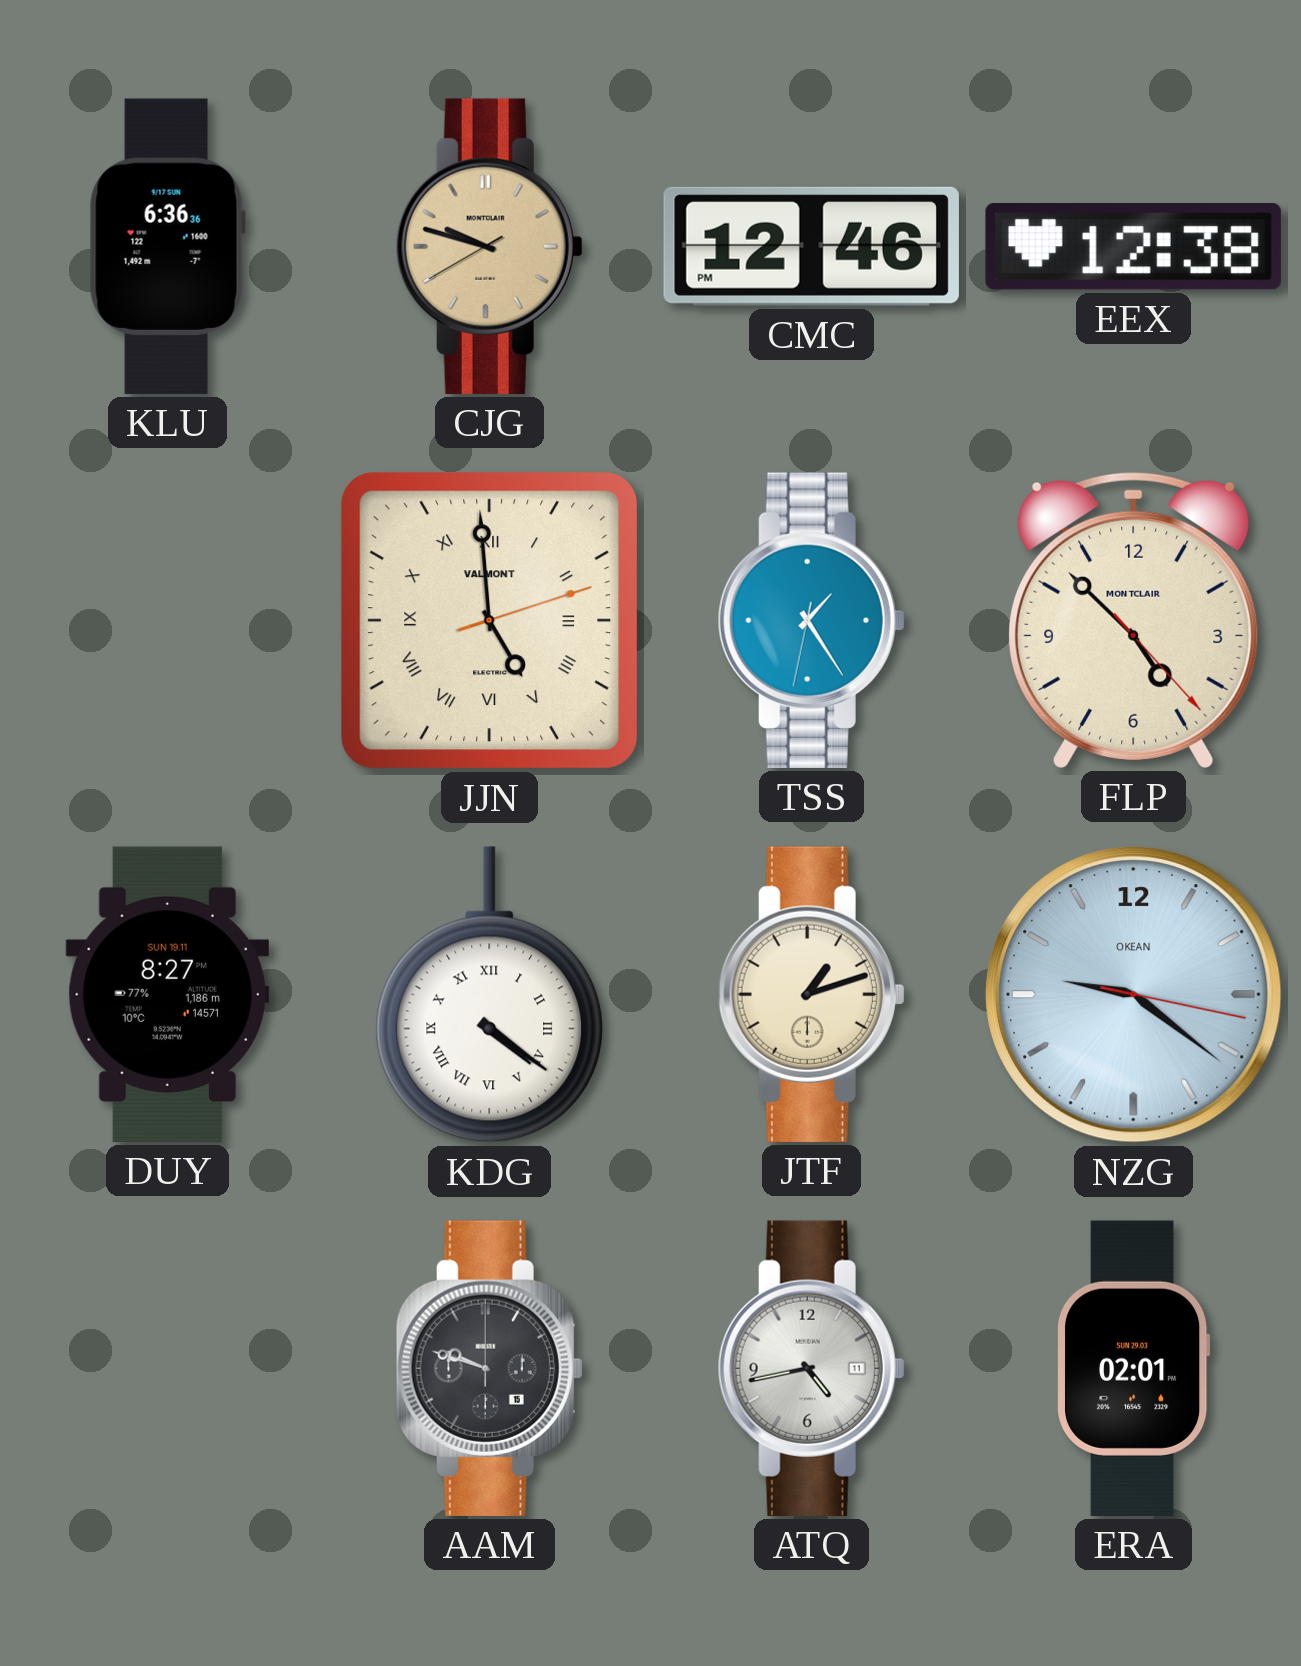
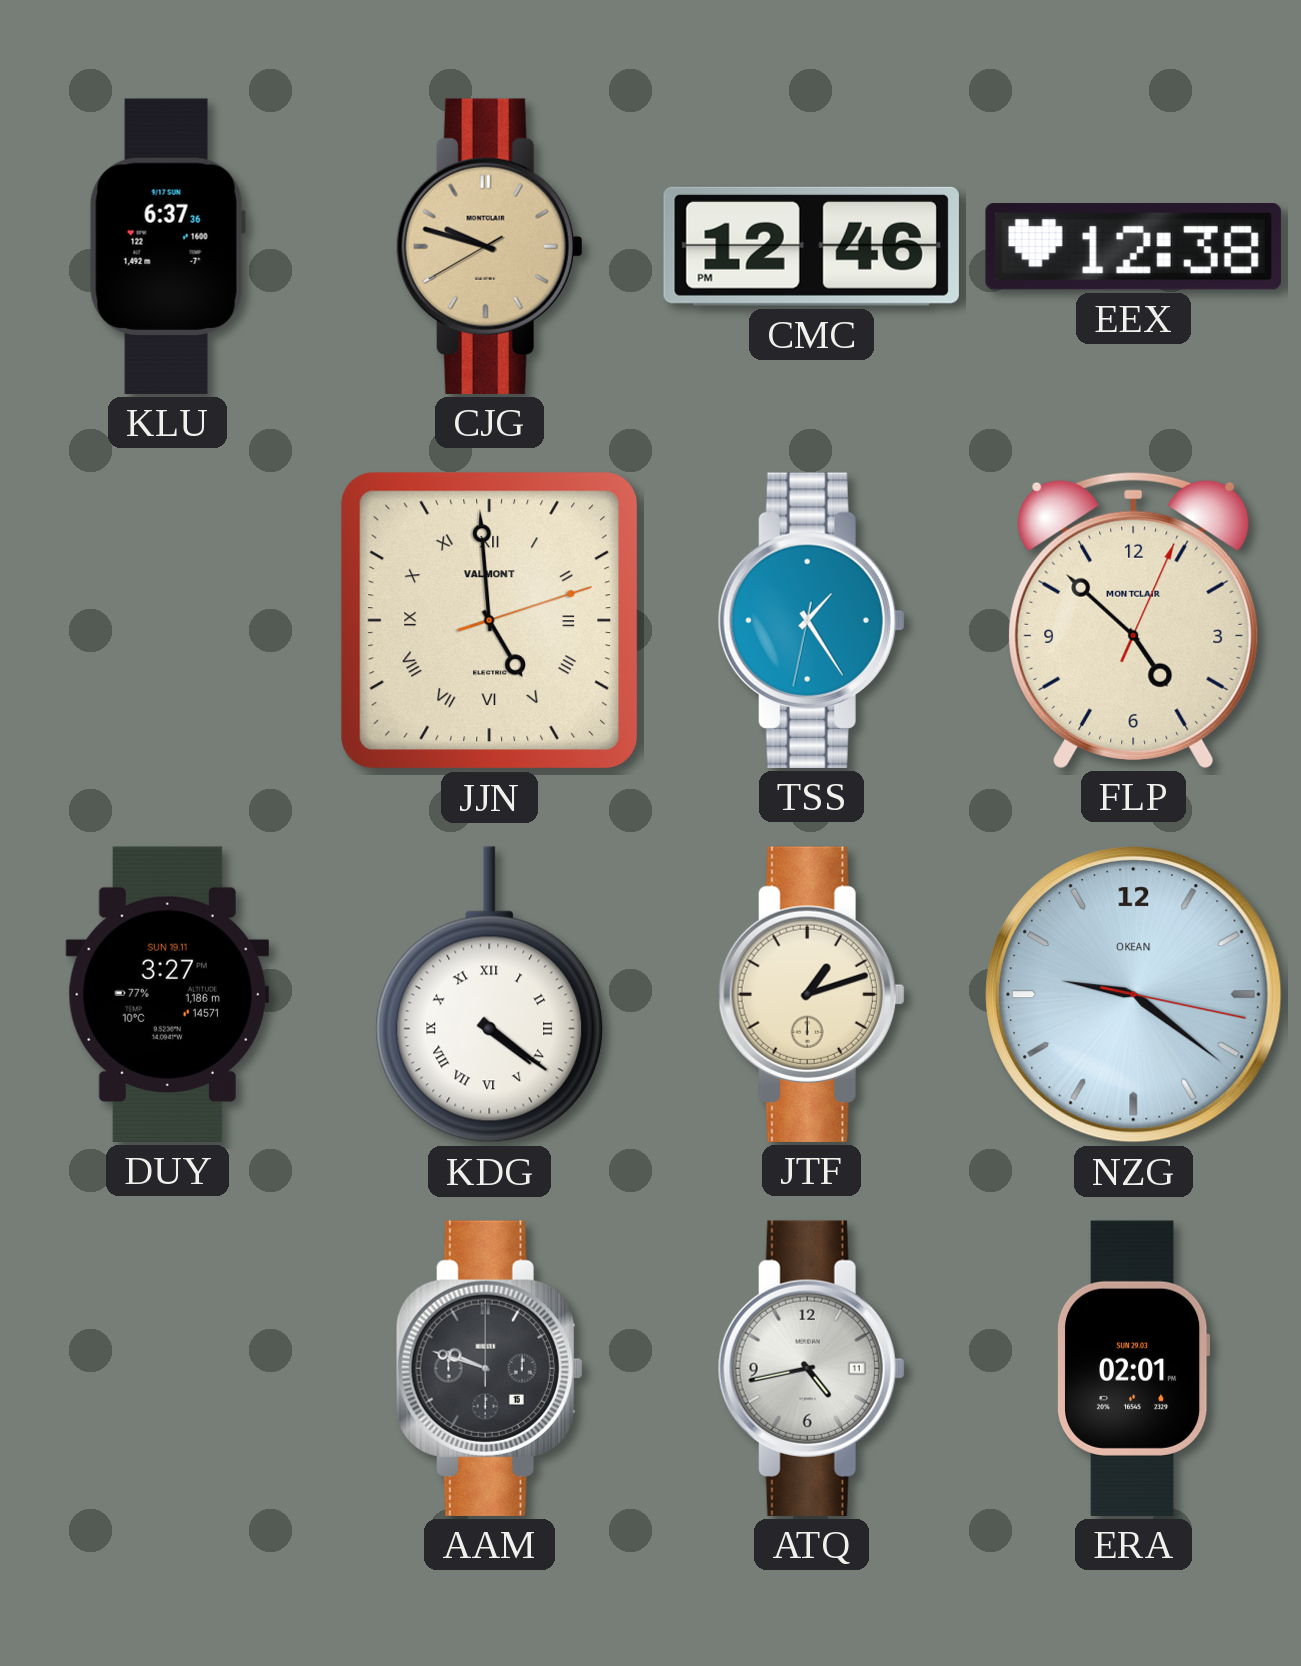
KLU: 6:36 -> 6:37
FLP: 4:52:23 -> 4:52:04
DUY: 8:27 -> 3:27
